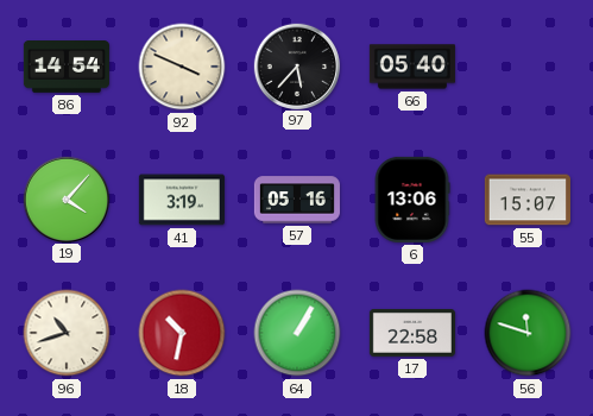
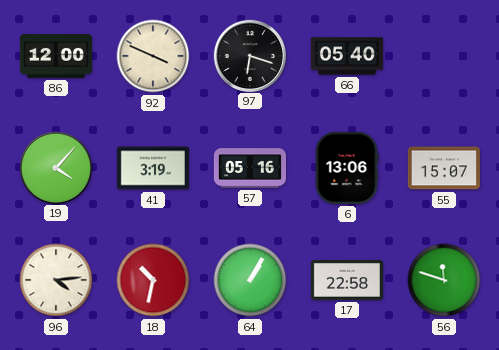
86: 14:54 -> 12:00
97: 5:37 -> 6:18
96: 10:42 -> 4:14
